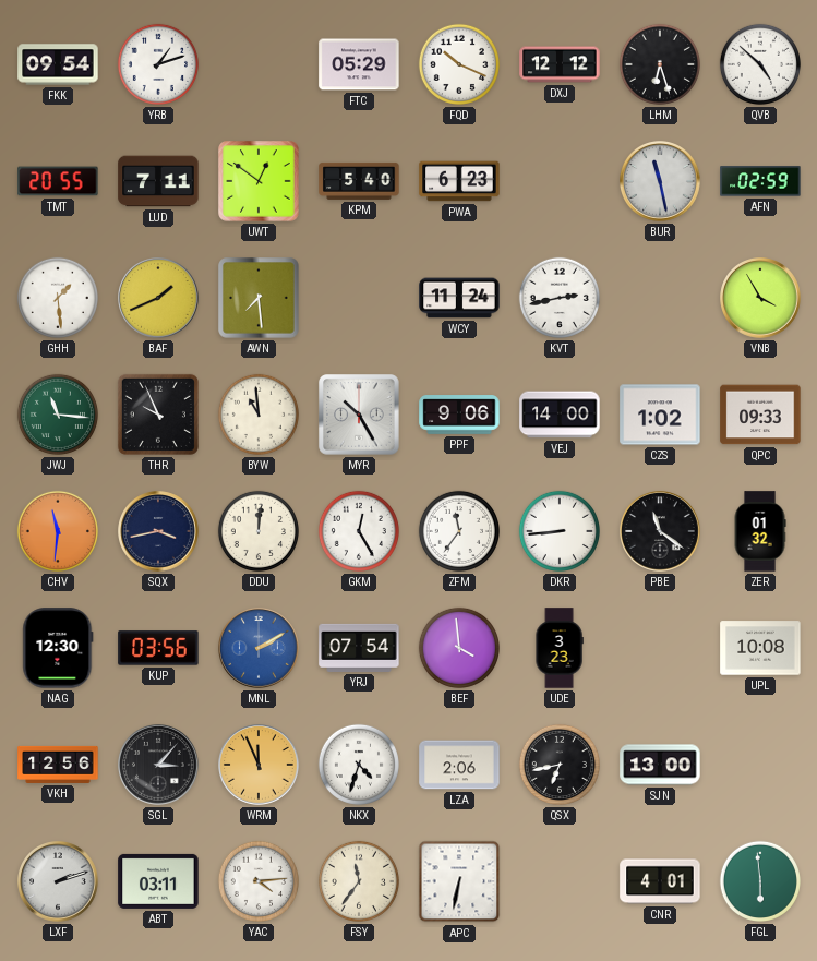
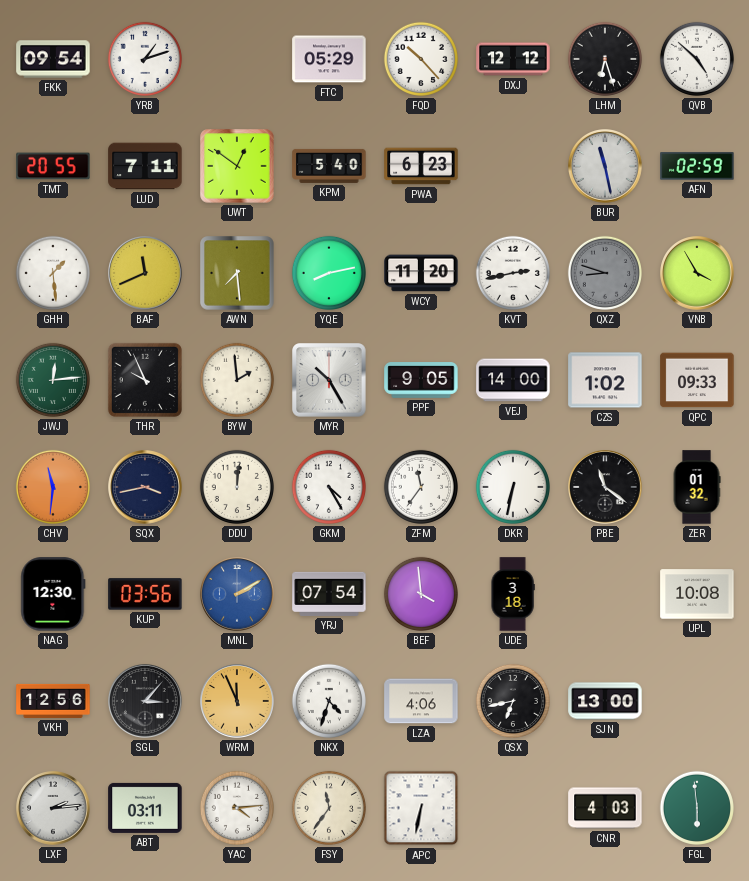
FQD: 10:19 -> 10:23
BAF: 1:41 -> 11:41
YQE: none -> 8:13
WCY: 11:24 -> 11:20
QXZ: none -> 8:48
JWJ: 11:16 -> 12:14
BYW: 10:59 -> 1:59
PPF: 9:06 -> 9:05
GKM: 12:25 -> 4:25
DKR: 8:44 -> 6:32
UDE: 3:23 -> 3:18
LZA: 2:06 -> 4:06
LXF: 2:12 -> 2:14
CNR: 4:01 -> 4:03
